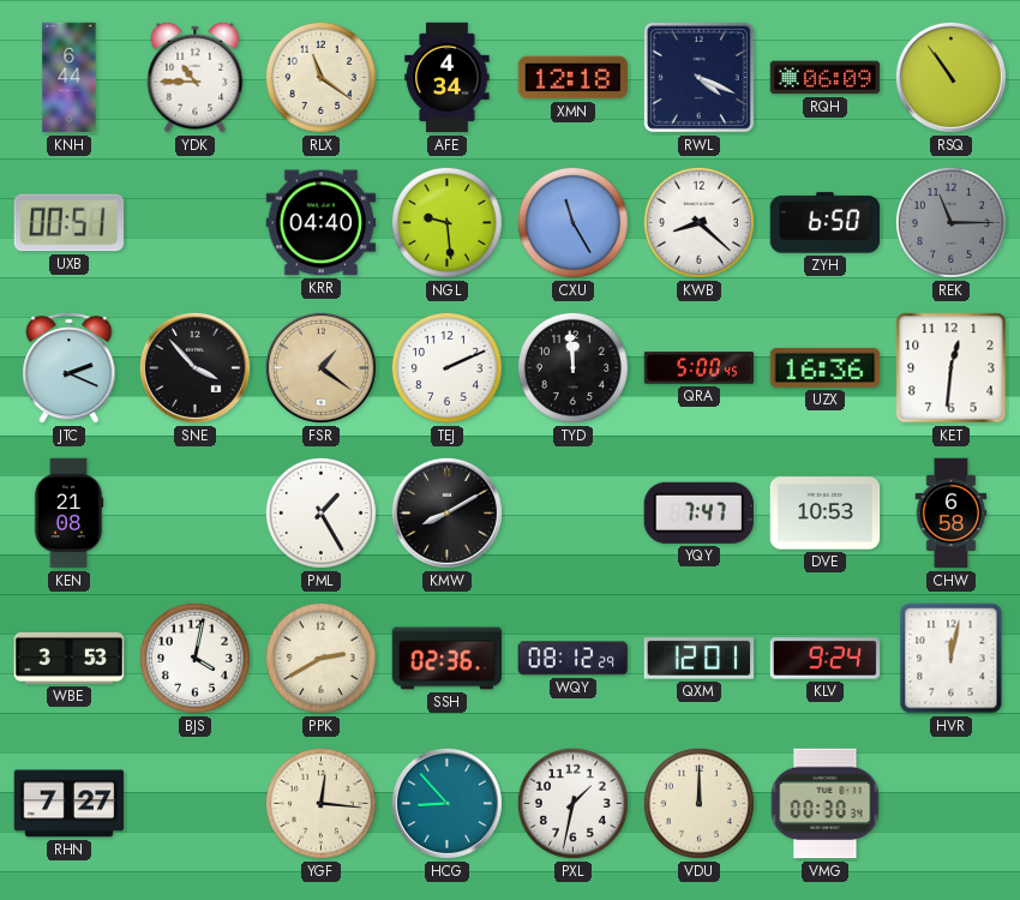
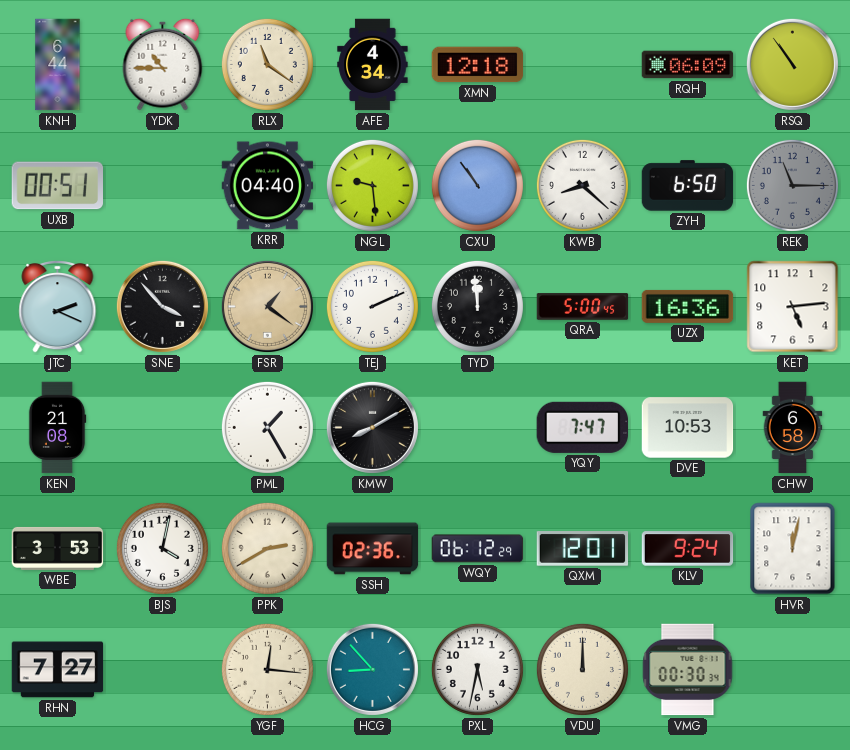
RWL: 4:19 -> none
CXU: 11:25 -> 10:54
KET: 12:31 -> 5:14
WQY: 08:12 -> 06:12
PXL: 1:32 -> 5:32
